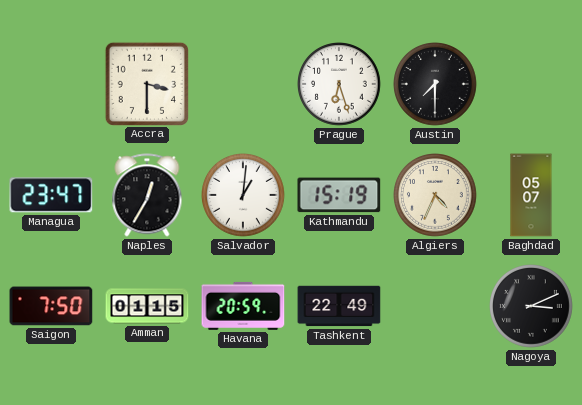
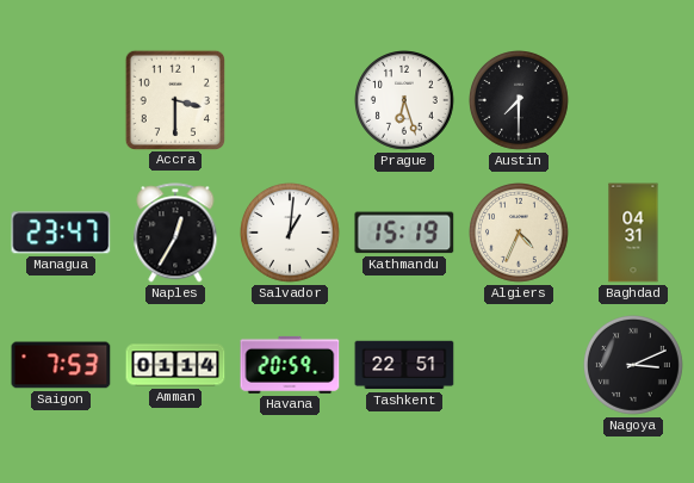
Baghdad: 05:07 -> 04:31
Saigon: 7:50 -> 7:53
Amman: 01:15 -> 01:14
Tashkent: 22:49 -> 22:51
